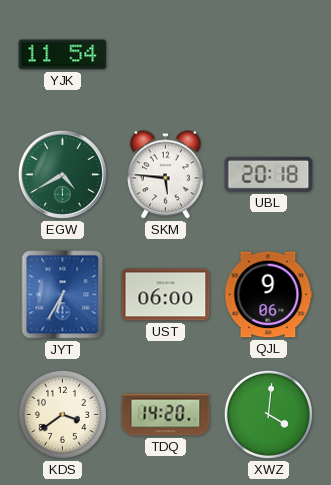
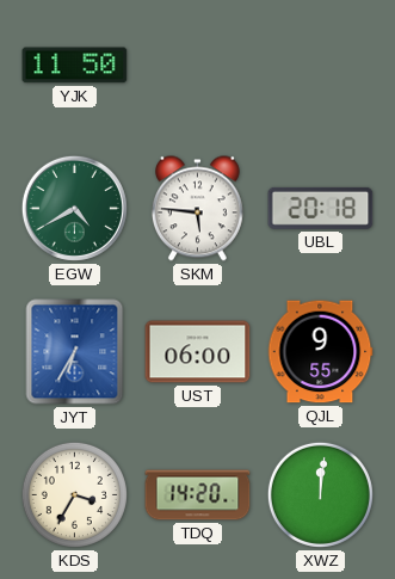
YJK: 11:54 -> 11:50
QJL: 9:06 -> 9:55
KDS: 3:39 -> 3:35
XWZ: 4:01 -> 12:01
